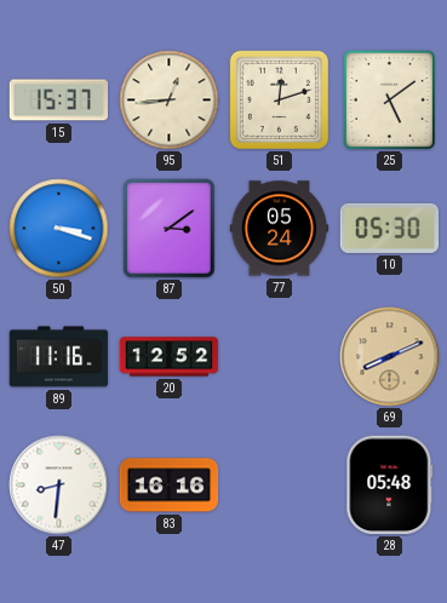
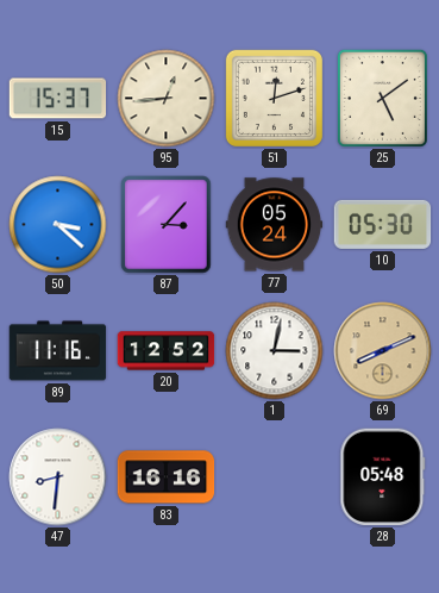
50: 3:18 -> 3:22
87: 3:09 -> 3:07
1: none -> 3:02
